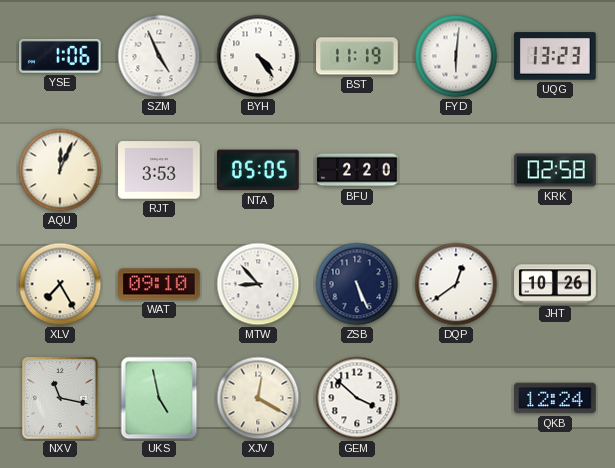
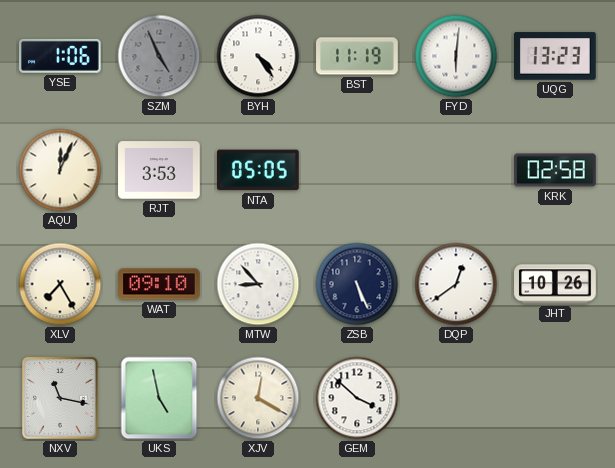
SZM dial: white -> grey
BFU: 2:20 -> none
QKB: 12:24 -> none
